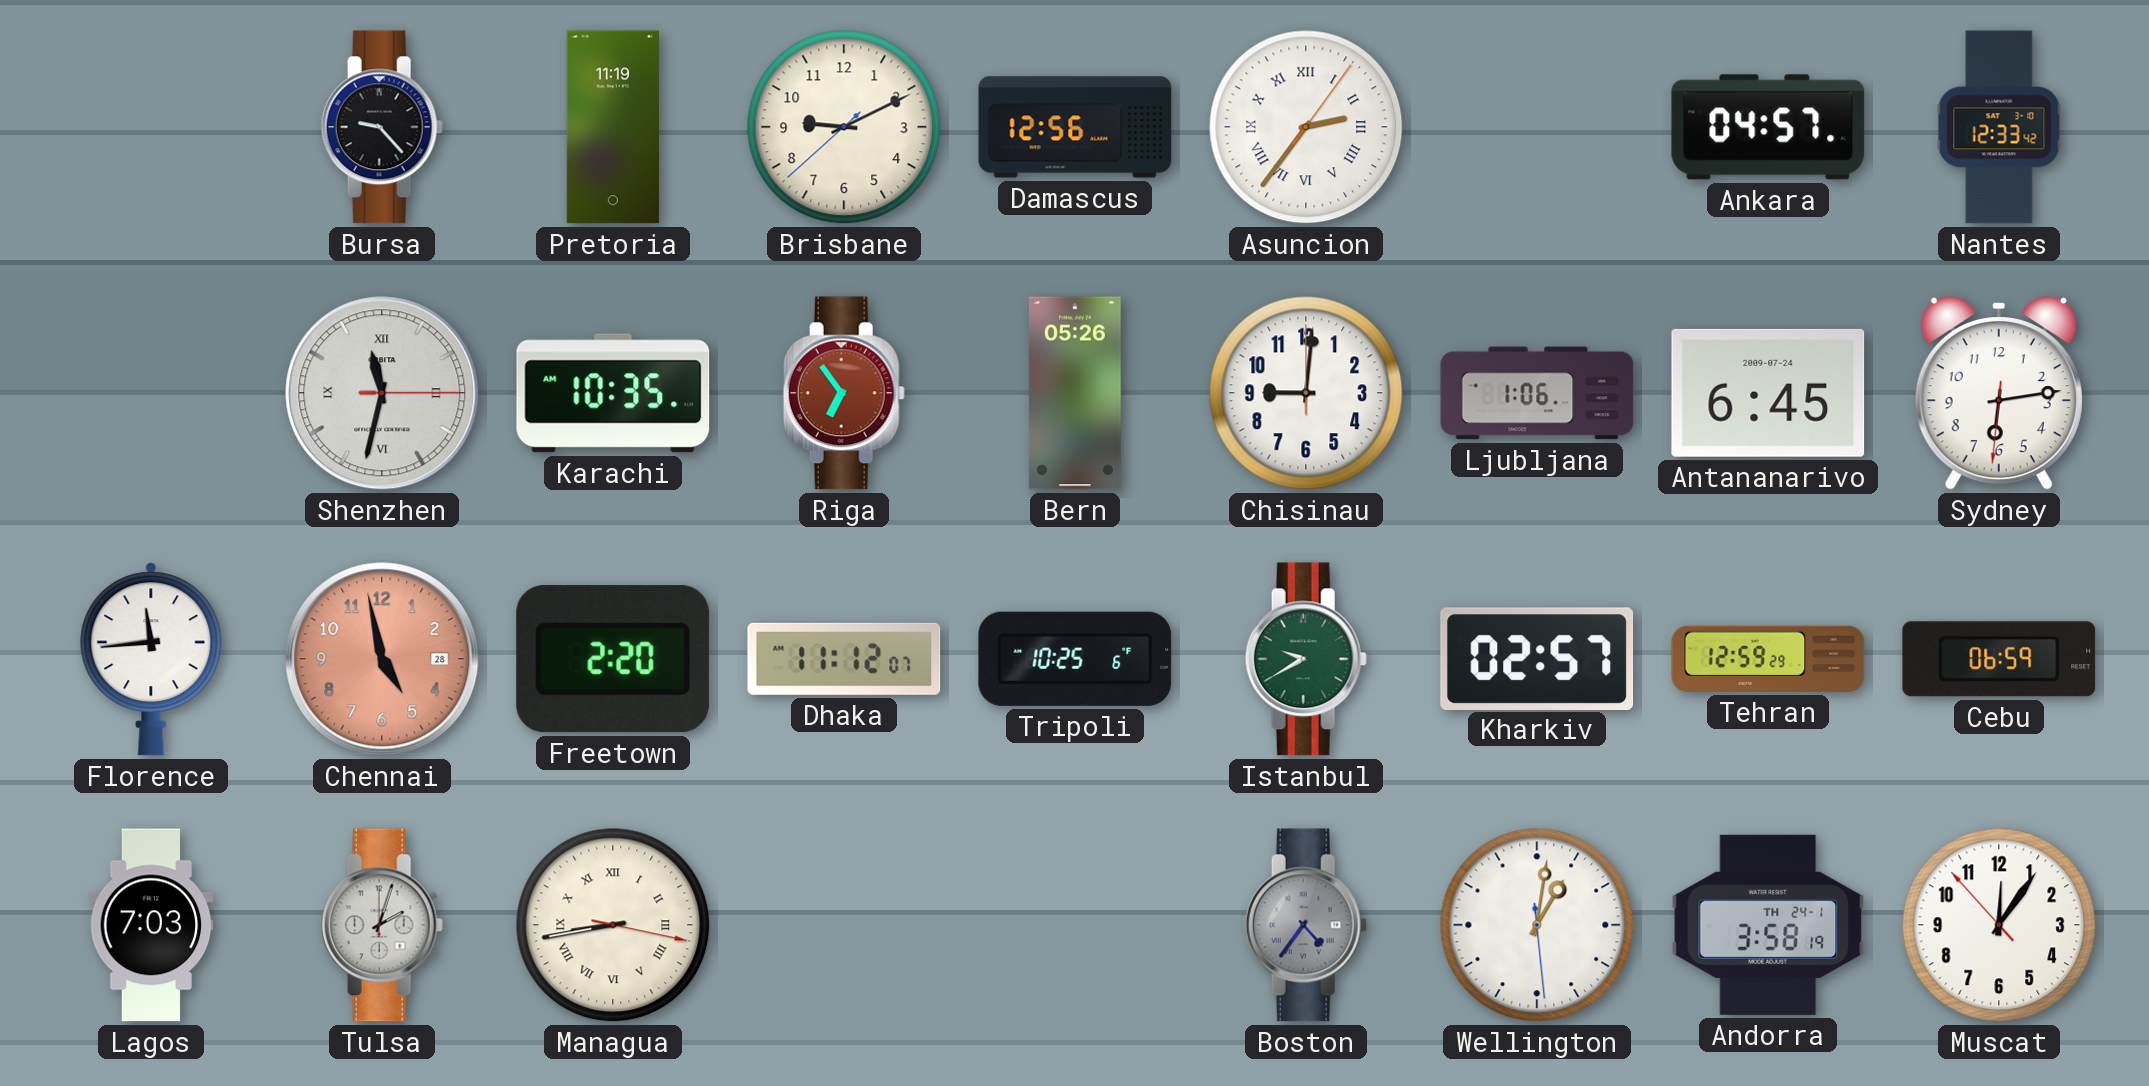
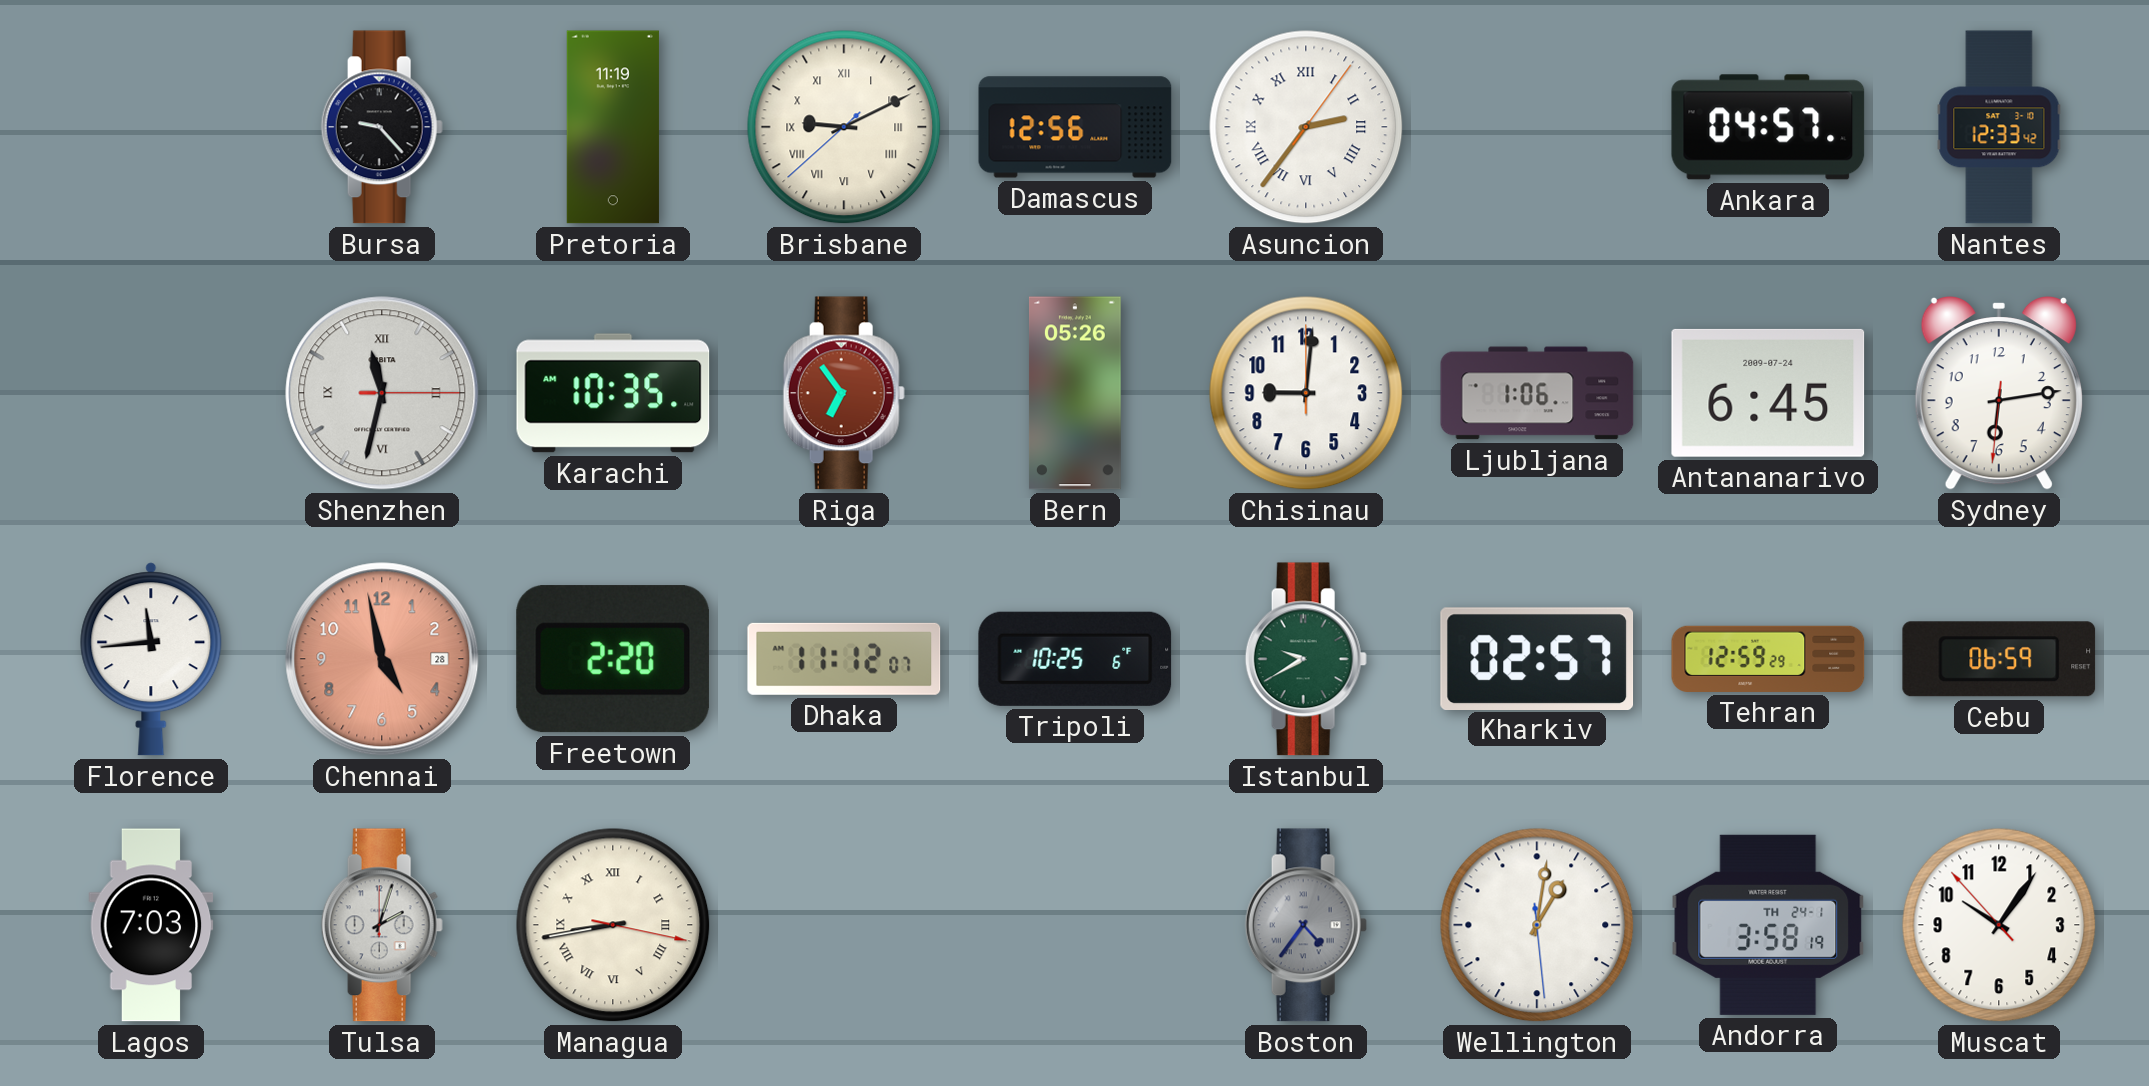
Brisbane numerals: Arabic -> Roman
Muscat: 12:05 -> 10:05
